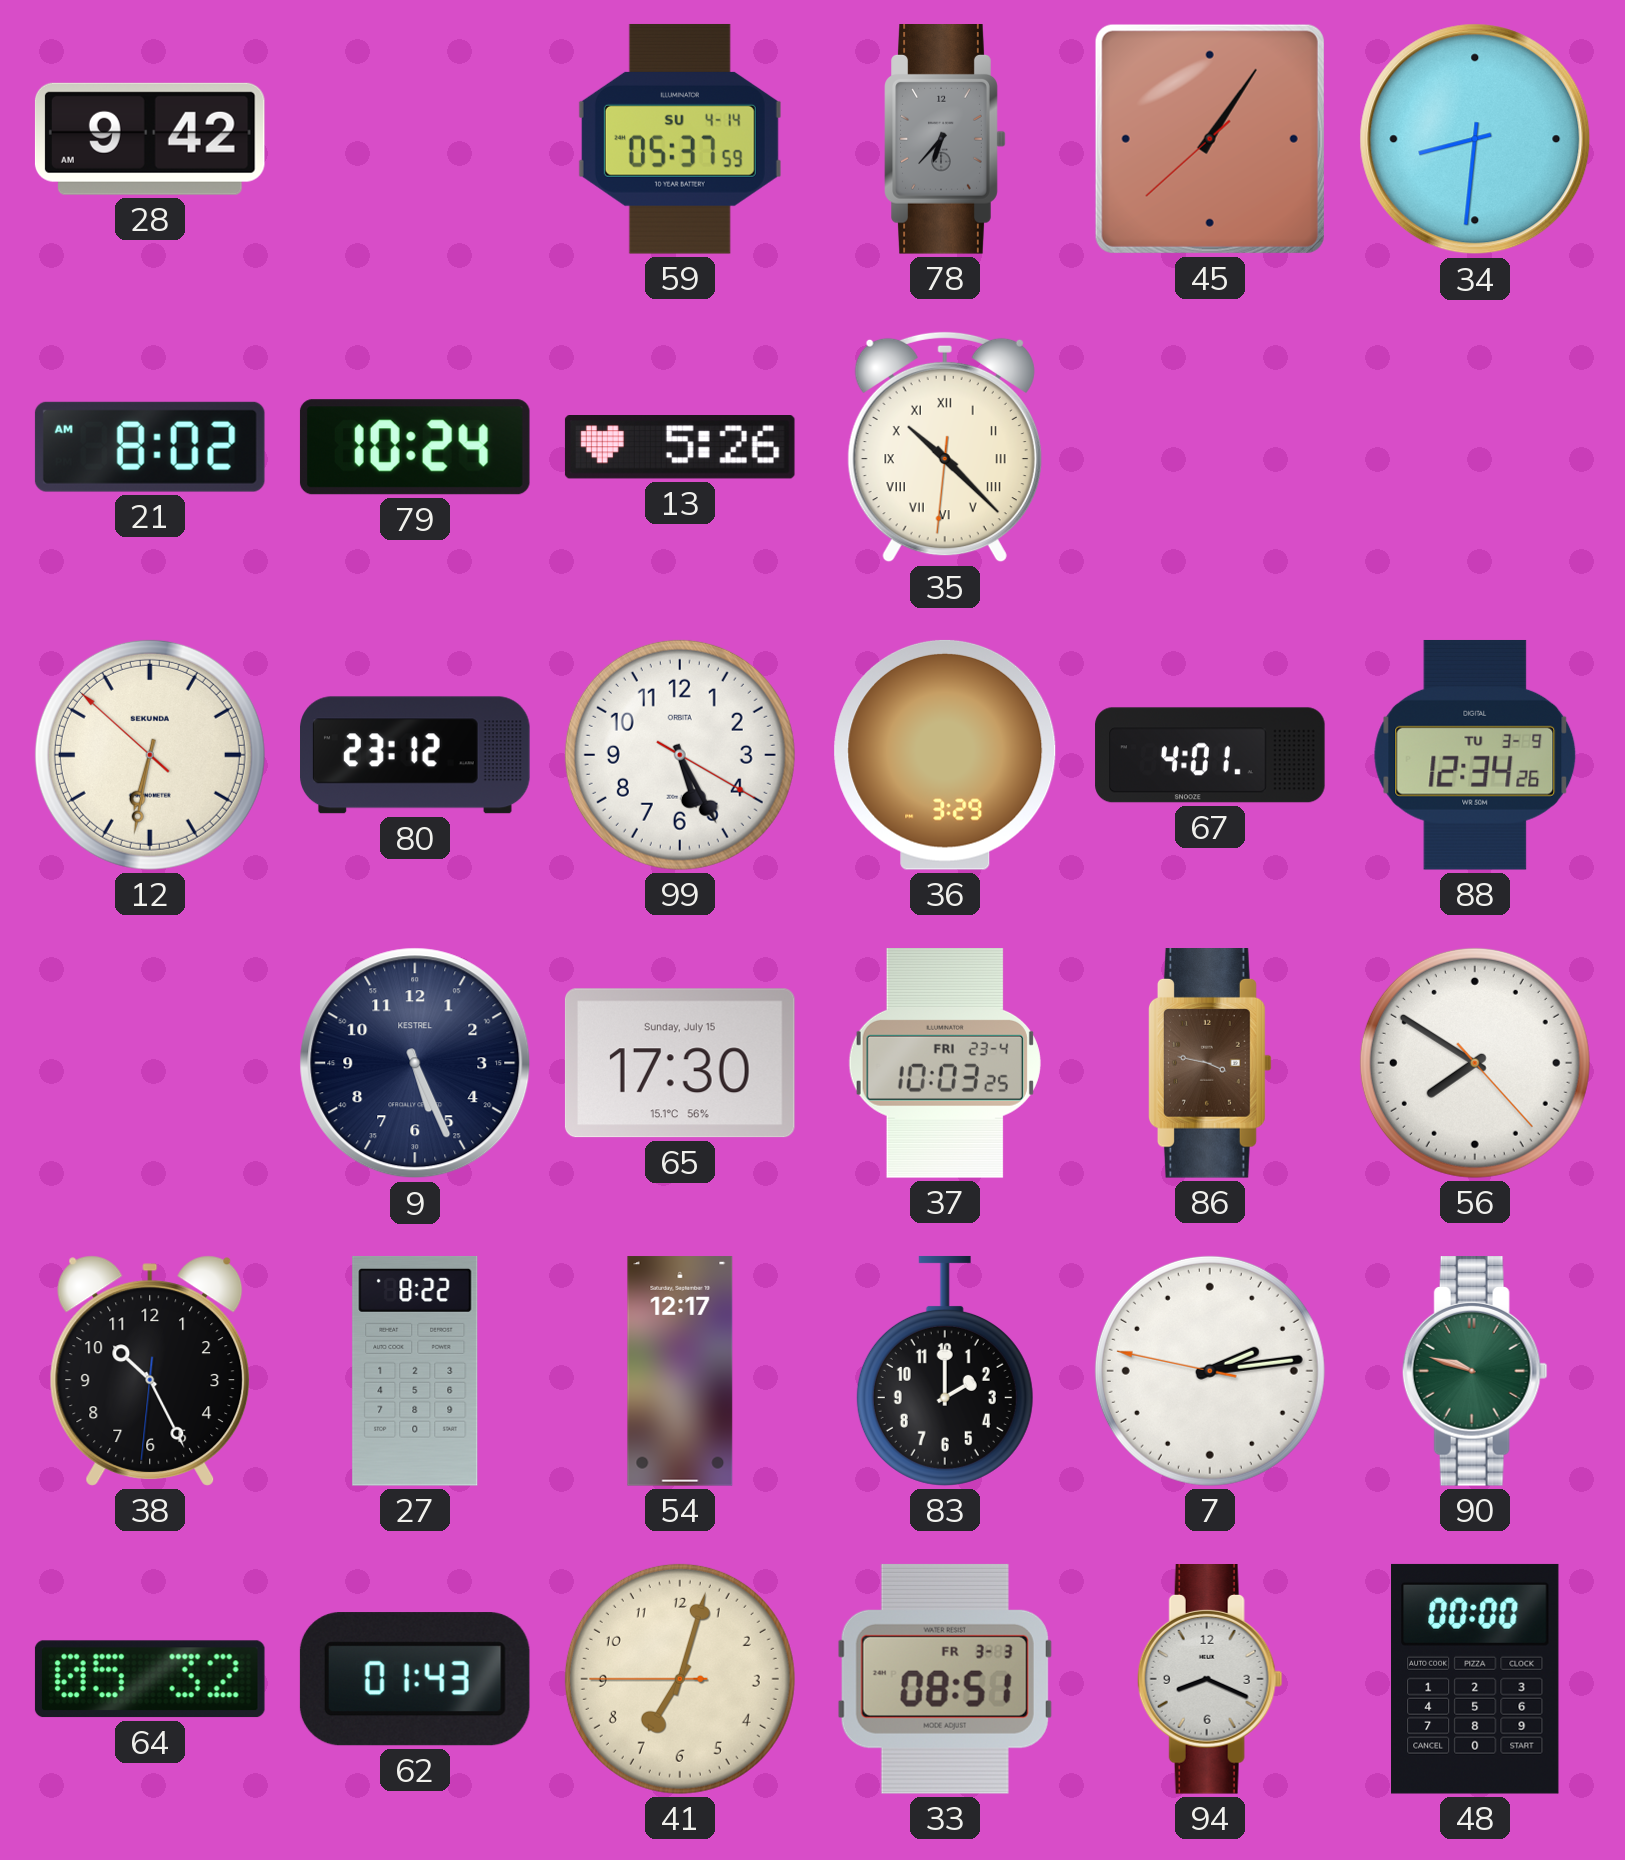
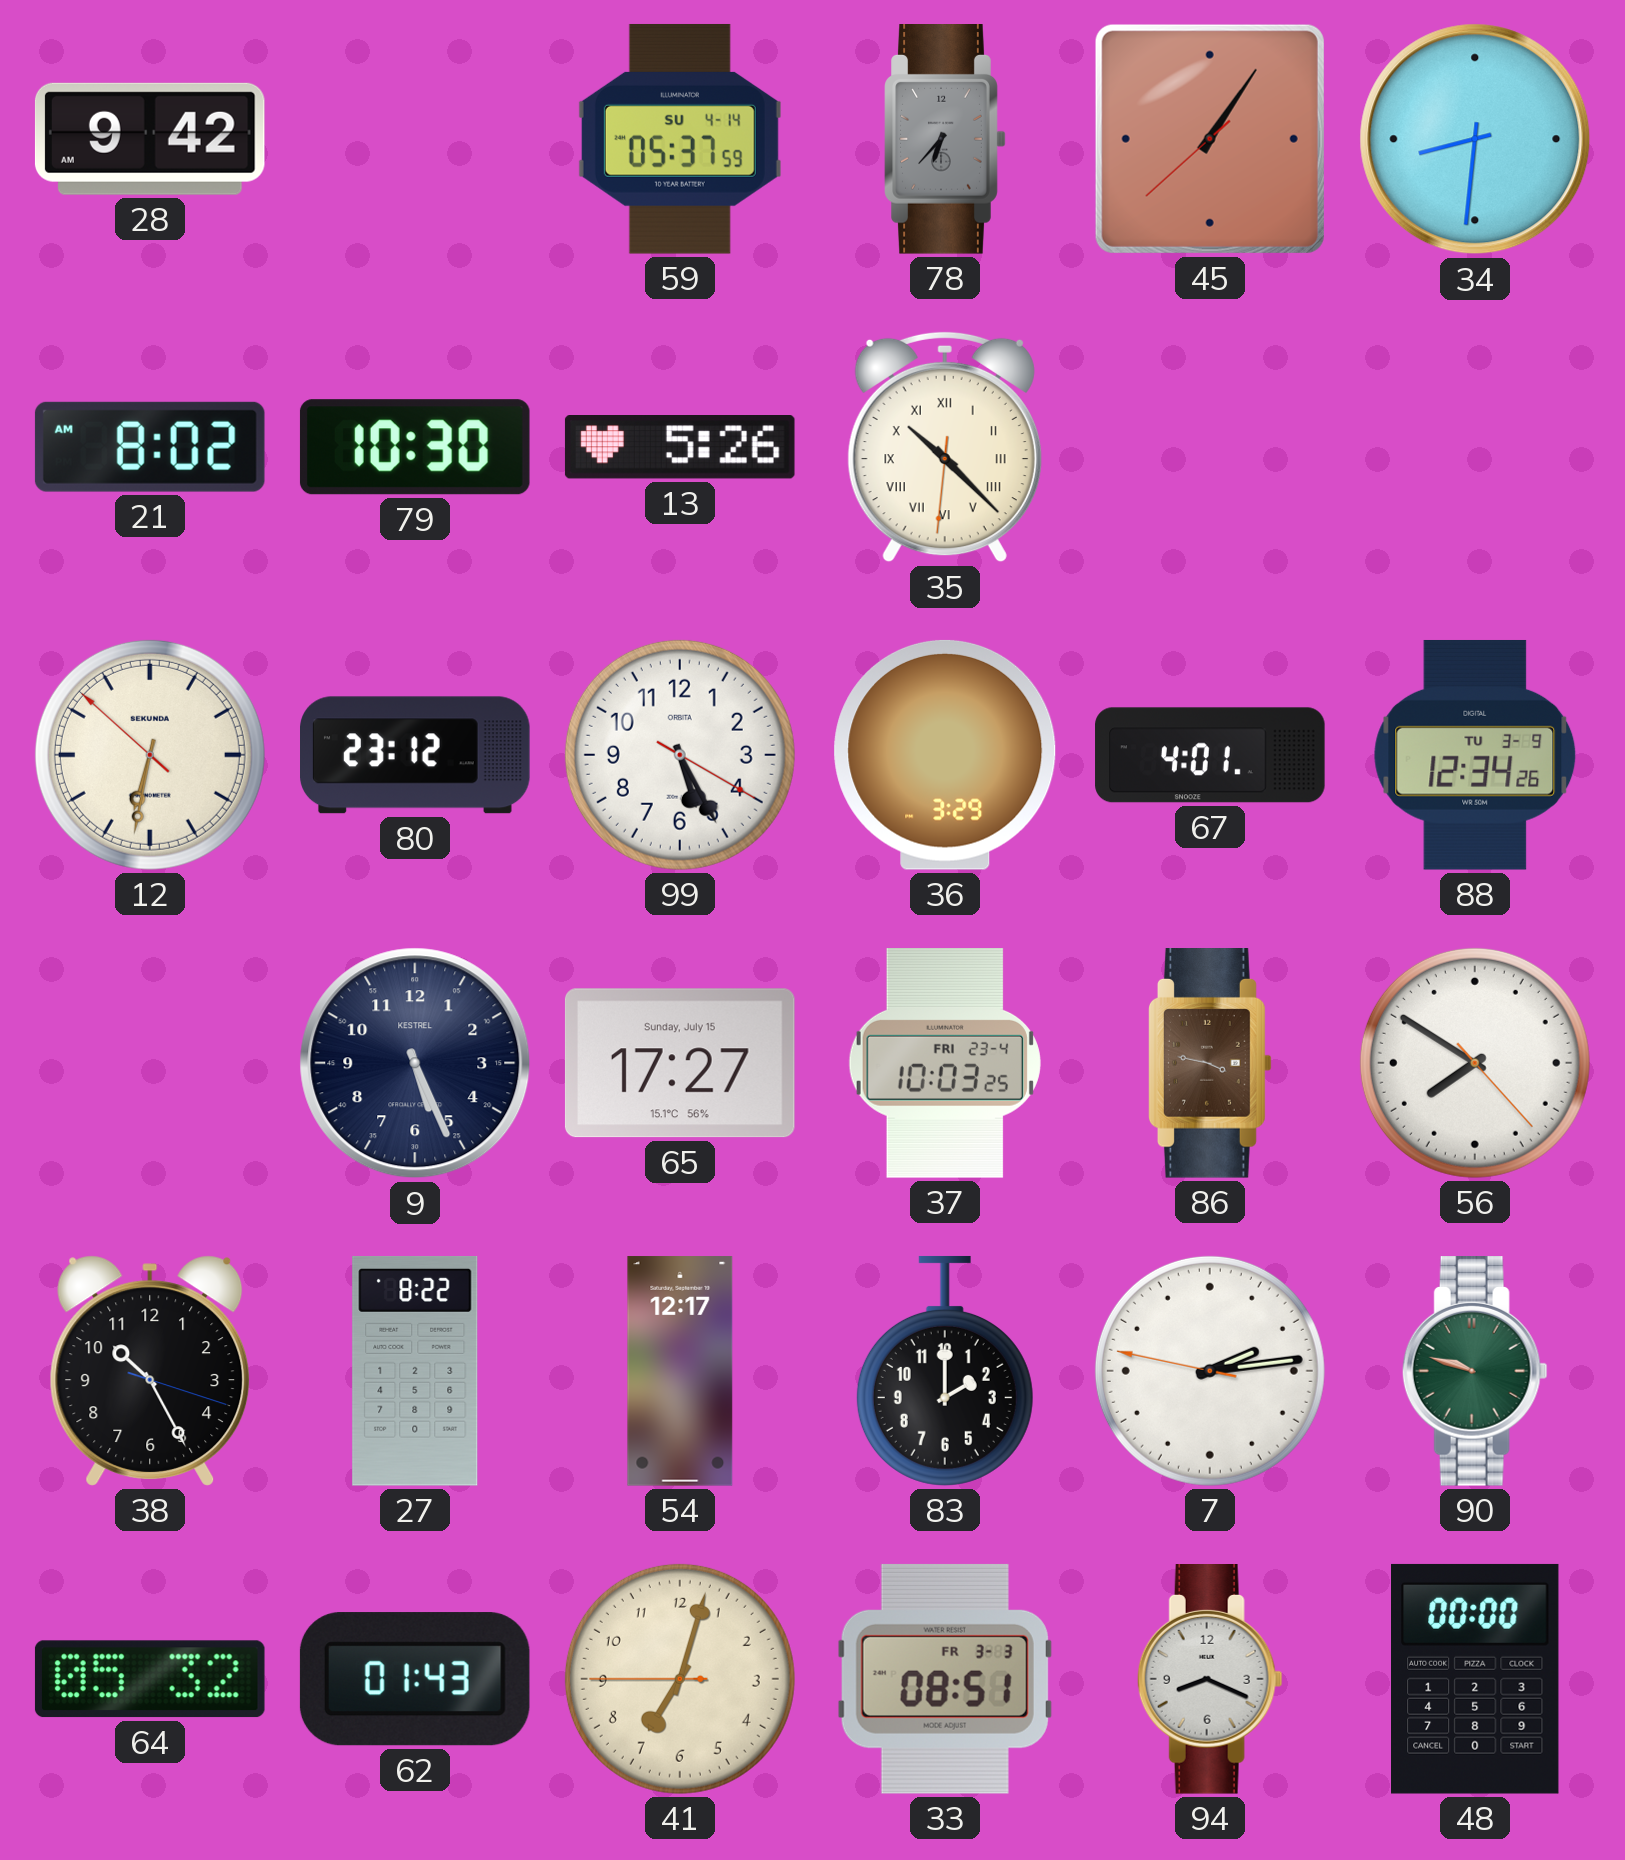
79: 10:24 -> 10:30
65: 17:30 -> 17:27
38: 10:25:31 -> 10:25:18
